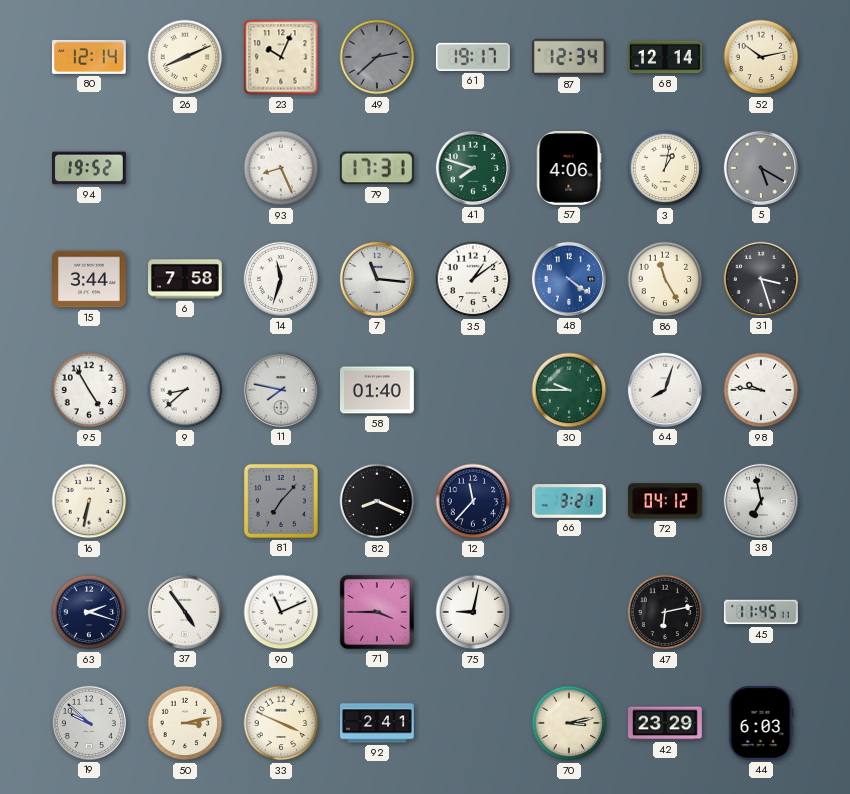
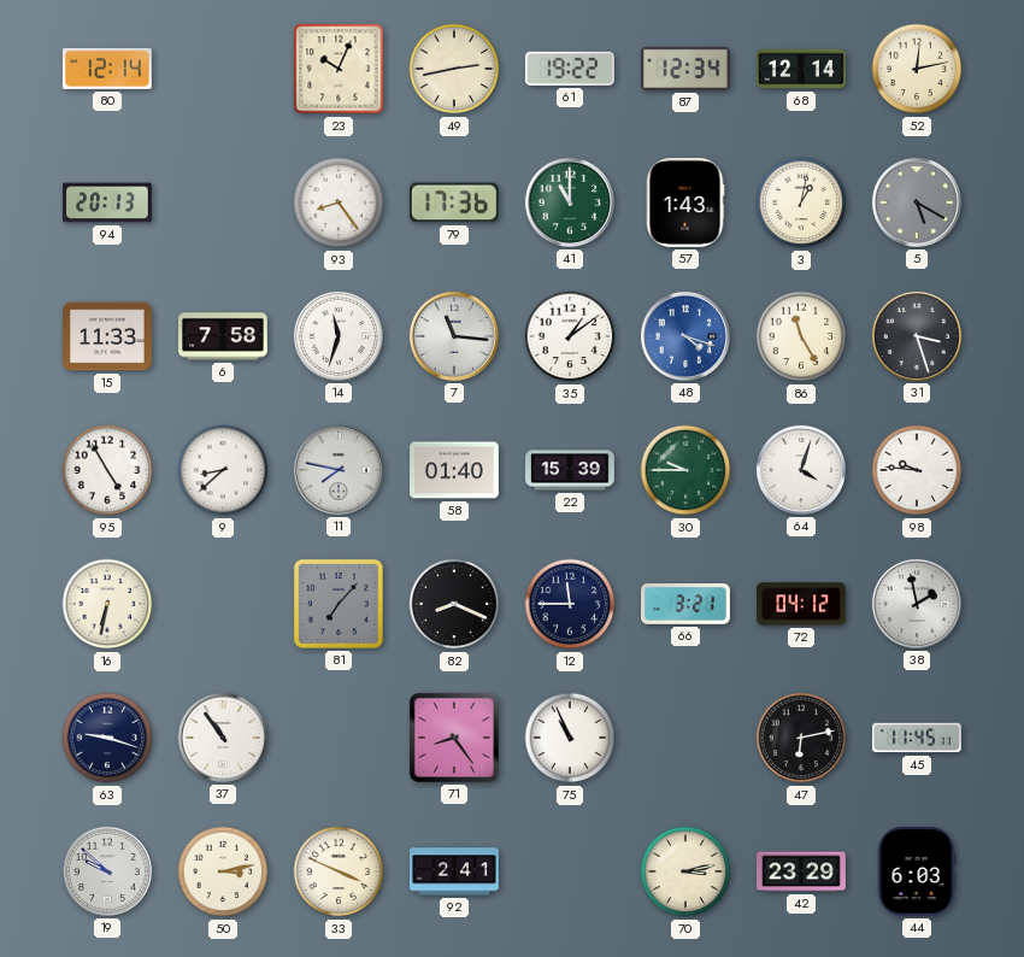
26: 8:11 -> none
49: 2:38 -> 2:43
49 dial: grey -> cream
61: 19:17 -> 19:22
52: 10:13 -> 12:13
94: 19:52 -> 20:13
93: 8:26 -> 8:24
79: 17:31 -> 17:36
41: 7:48 -> 11:00
57: 4:06 -> 1:43
15: 3:44 -> 11:33
48: 4:21 -> 4:18
22: none -> 15:39
64: 8:03 -> 4:03
12: 11:37 -> 11:45
38: 6:58 -> 1:58
63: 2:18 -> 9:18
37: 4:54 -> 10:54
90: 11:11 -> none
71: 3:45 -> 8:24
75: 9:02 -> 10:56
